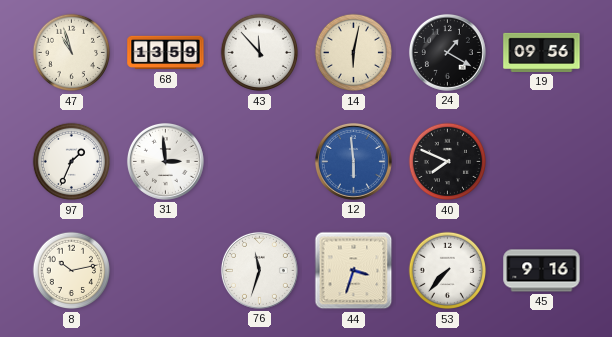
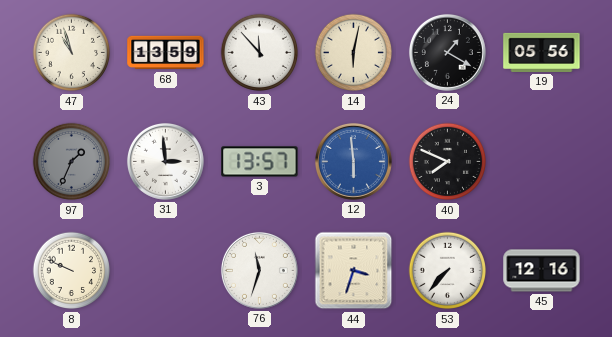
19: 09:56 -> 05:56
97 dial: white -> grey
3: none -> 13:57
8: 10:13 -> 9:49
45: 9:16 -> 12:16
